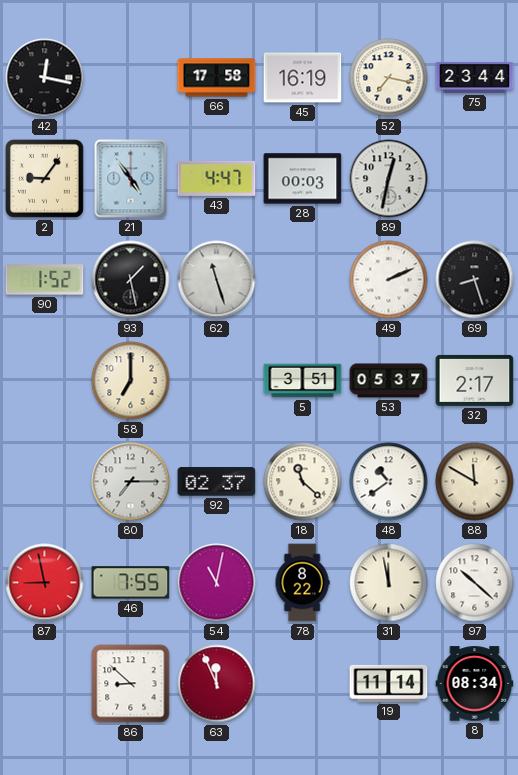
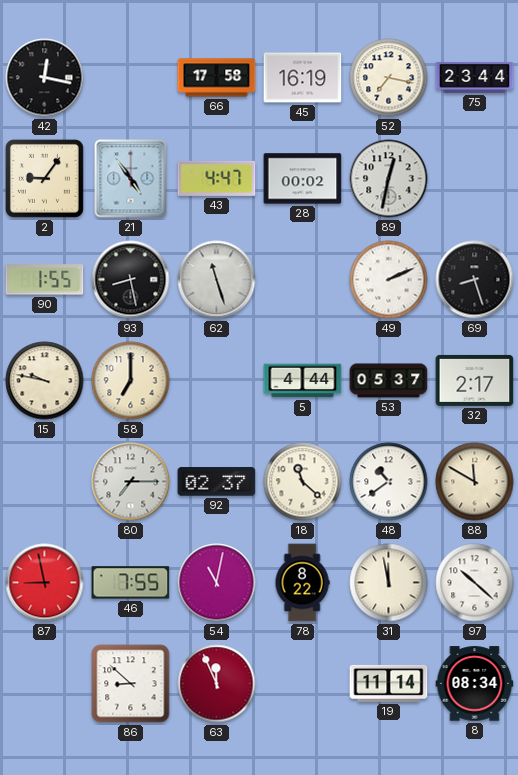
28: 00:03 -> 00:02
90: 1:52 -> 1:55
93: 1:28 -> 8:28
15: none -> 9:47
5: 3:51 -> 4:44
